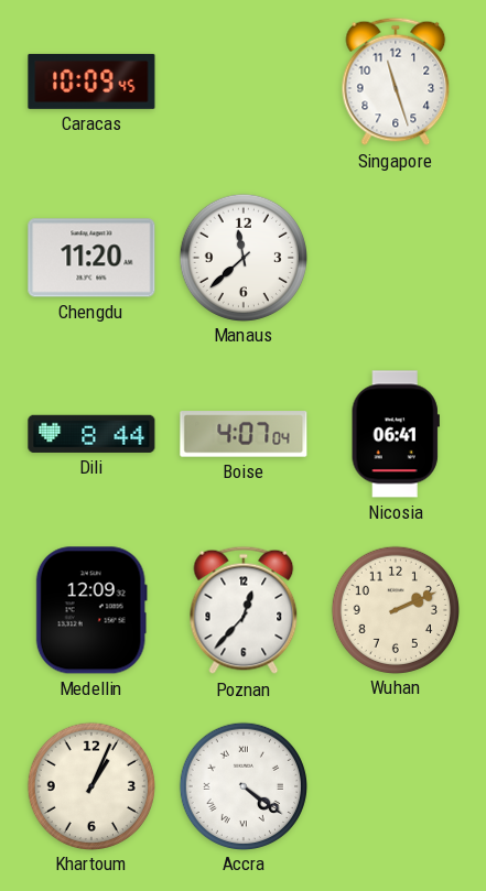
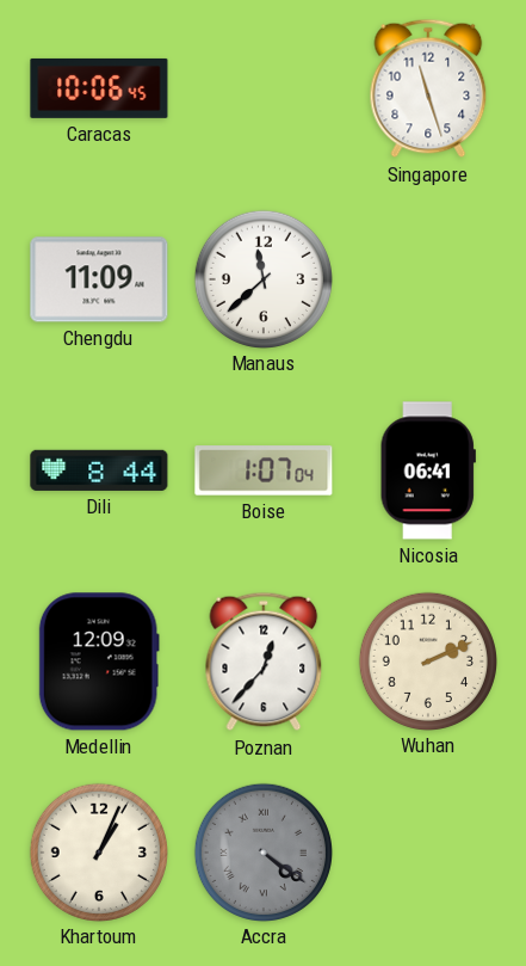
Caracas: 10:09 -> 10:06
Chengdu: 11:20 -> 11:09
Boise: 4:07 -> 1:07
Accra dial: white -> grey
